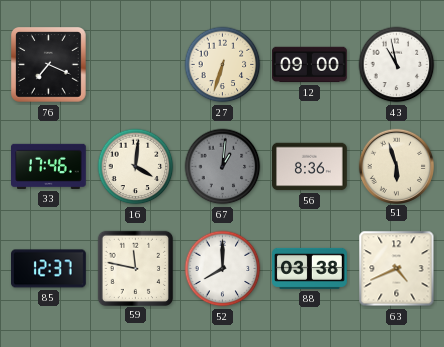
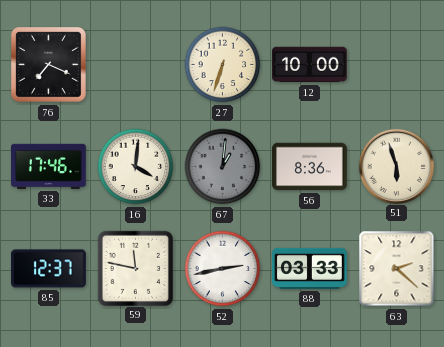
12: 09:00 -> 10:00
43: 10:58 -> none
52: 8:00 -> 2:43
88: 03:38 -> 03:33
63: 4:41 -> 2:22
